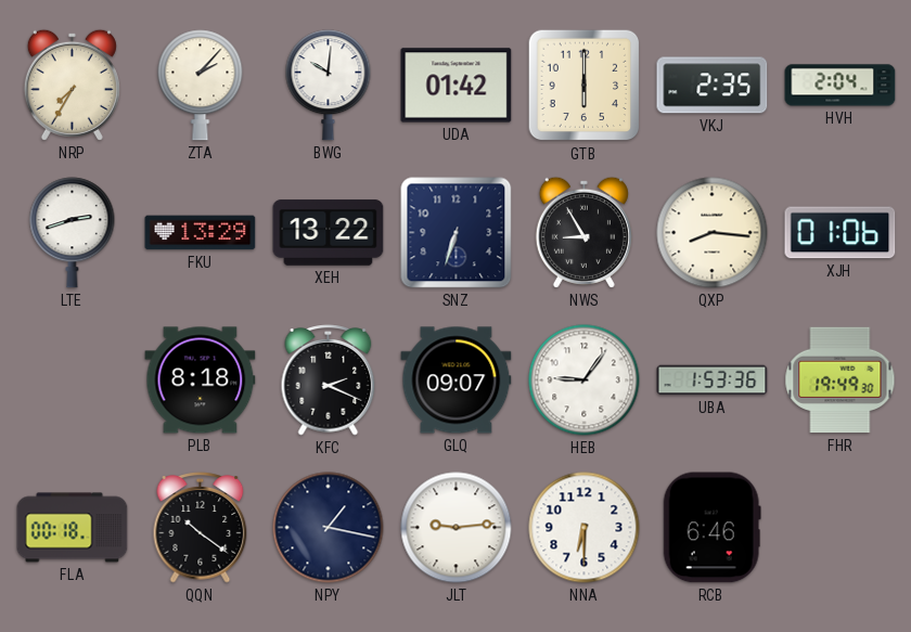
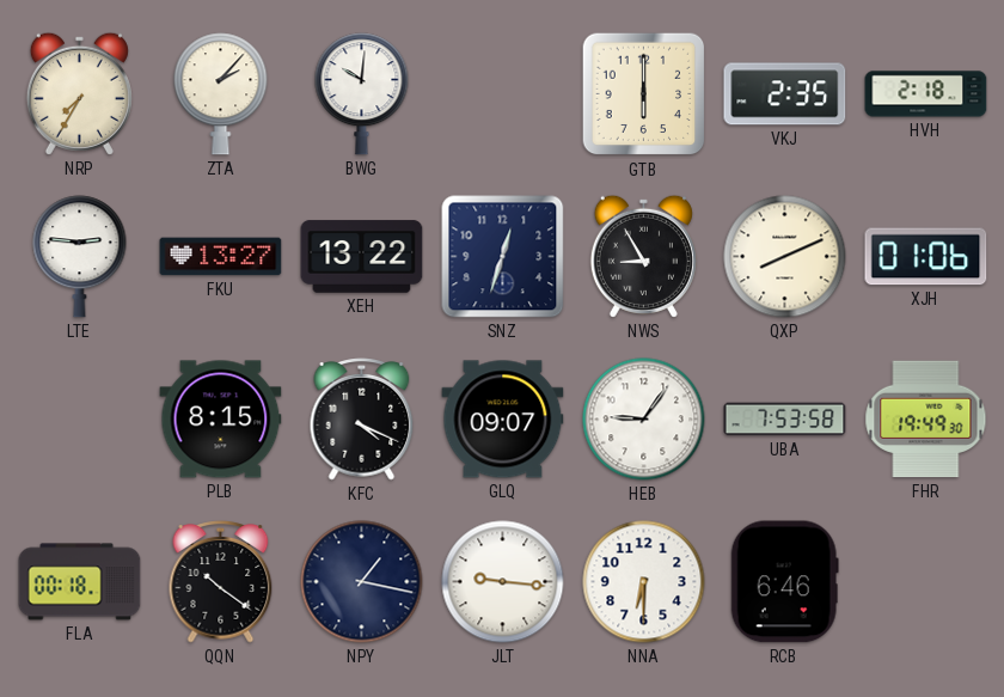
UDA: 01:42 -> none
HVH: 2:04 -> 2:18
LTE: 2:42 -> 2:46
FKU: 13:29 -> 13:27
SNZ: 6:33 -> 12:33
QXP: 8:16 -> 8:11
PLB: 8:18 -> 8:15
KFC: 2:19 -> 4:19
UBA: 1:53 -> 7:53
JLT: 9:14 -> 9:16
